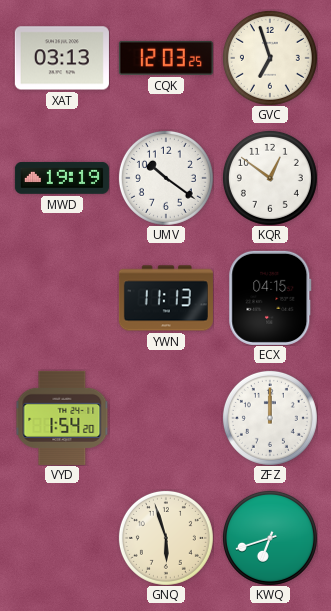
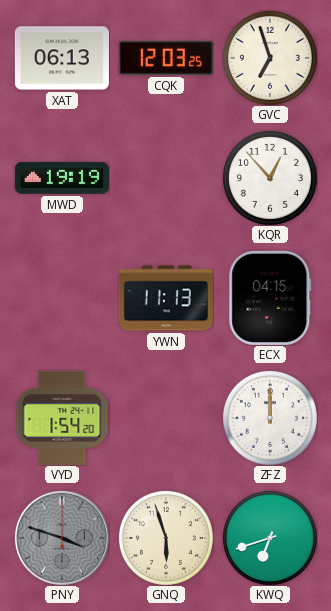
XAT: 03:13 -> 06:13
UMV: 10:21 -> none
KQR: 12:51 -> 12:53
PNY: none -> 3:48
